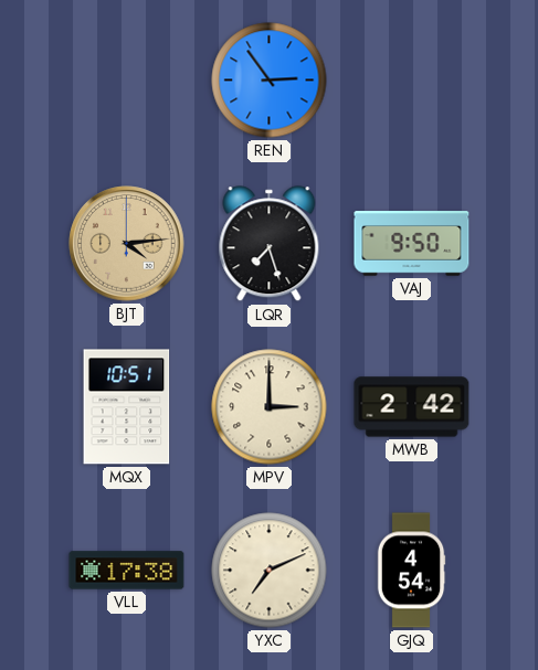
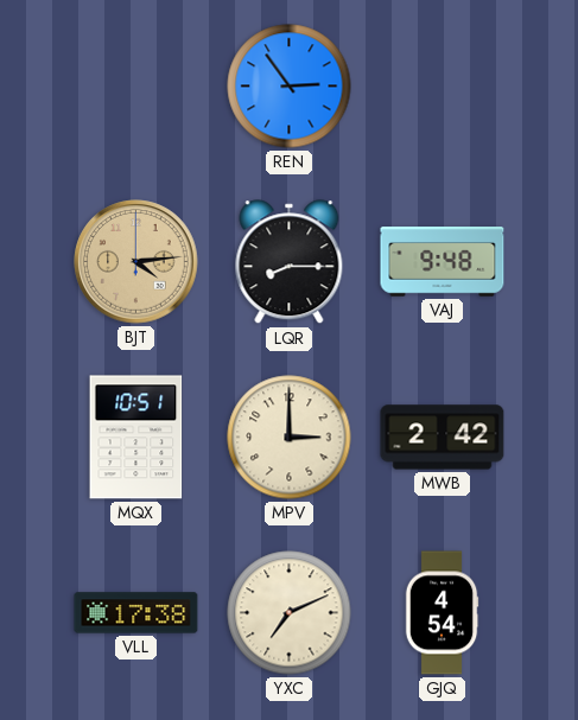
LQR: 7:27 -> 8:15
VAJ: 9:50 -> 9:48
